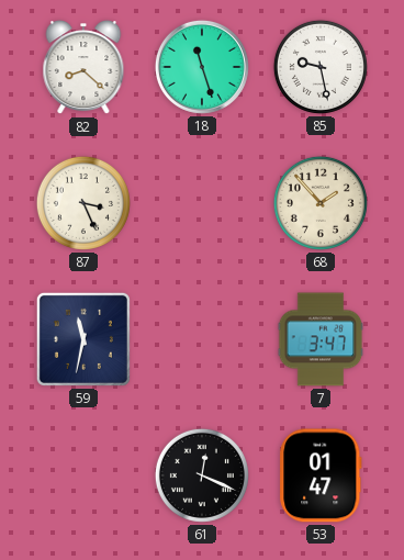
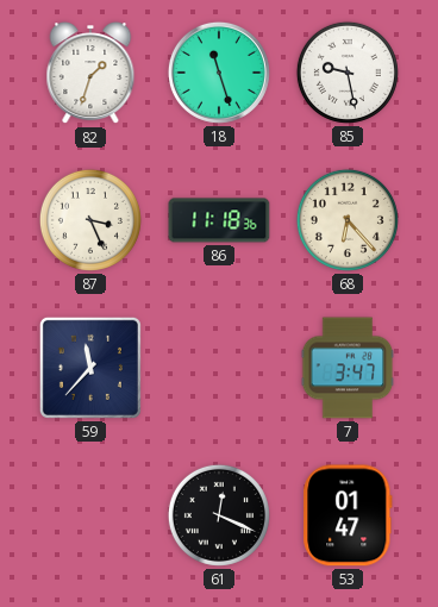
82: 8:22 -> 1:33
86: none -> 11:18
68: 1:53 -> 6:23
59: 11:32 -> 11:37
